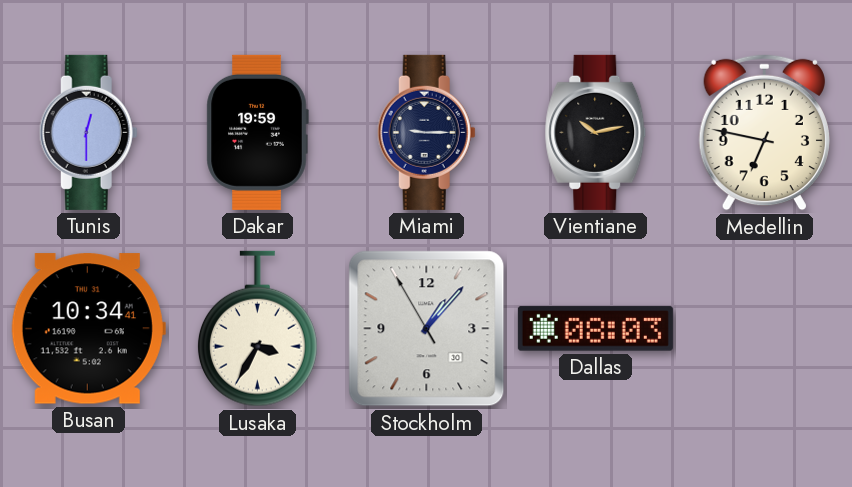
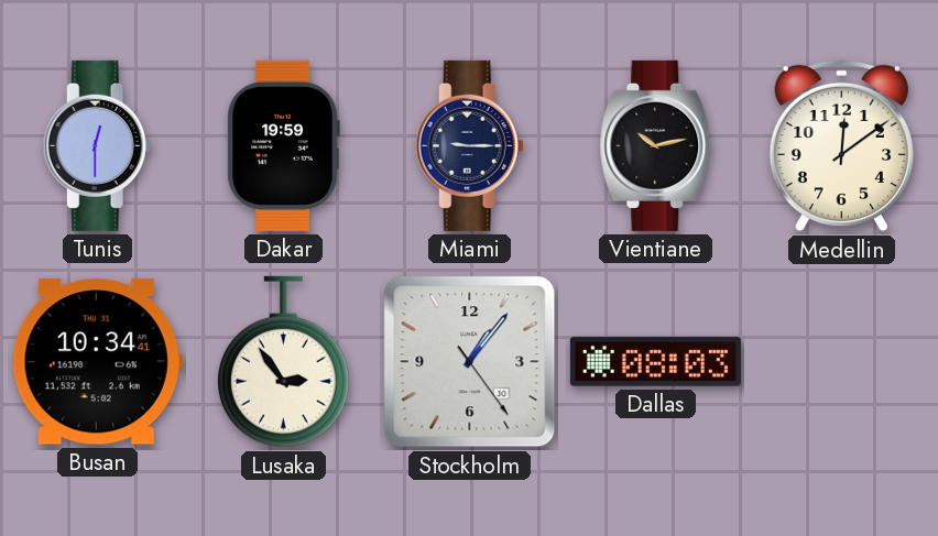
Medellin: 6:47 -> 12:09
Lusaka: 3:35 -> 2:54
Stockholm: 1:06:55 -> 1:06:24
